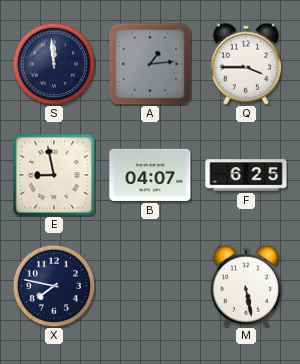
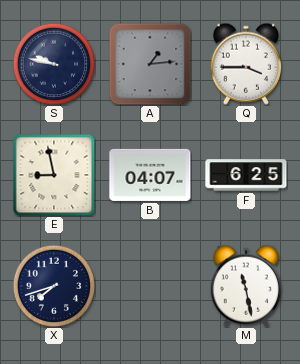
S: 11:59 -> 9:47
X: 7:47 -> 7:42
M: 5:28 -> 11:28
